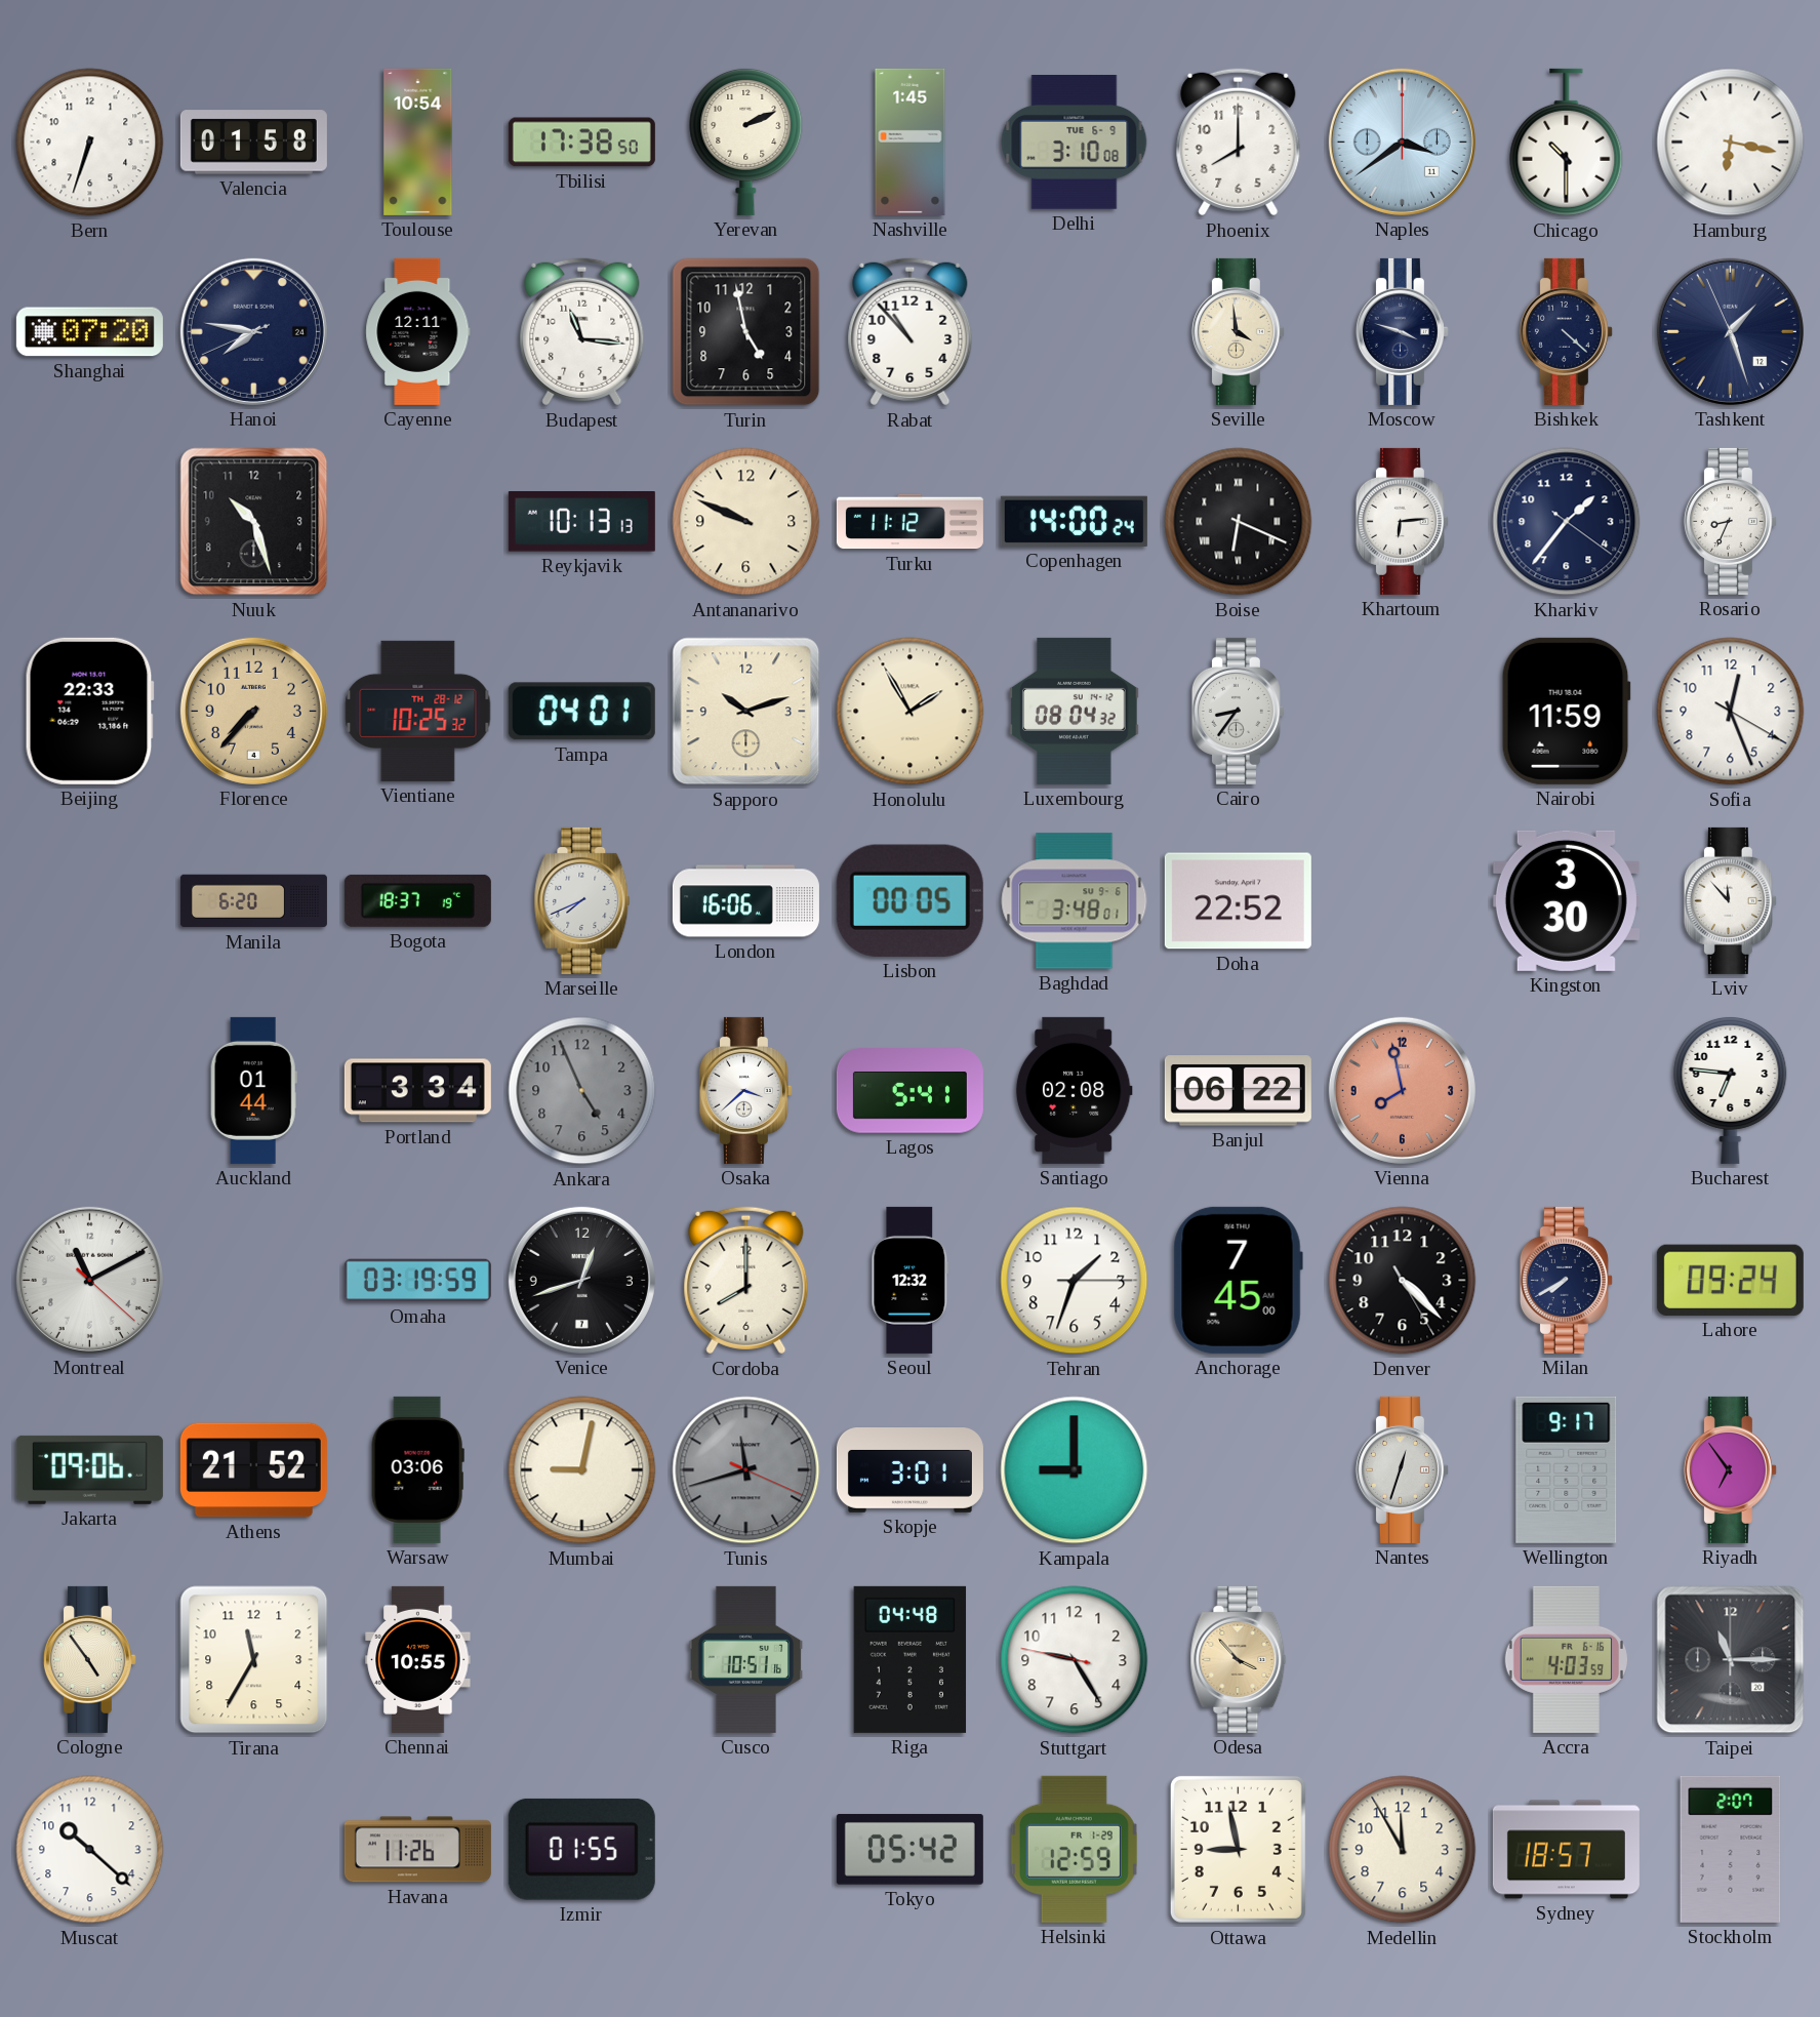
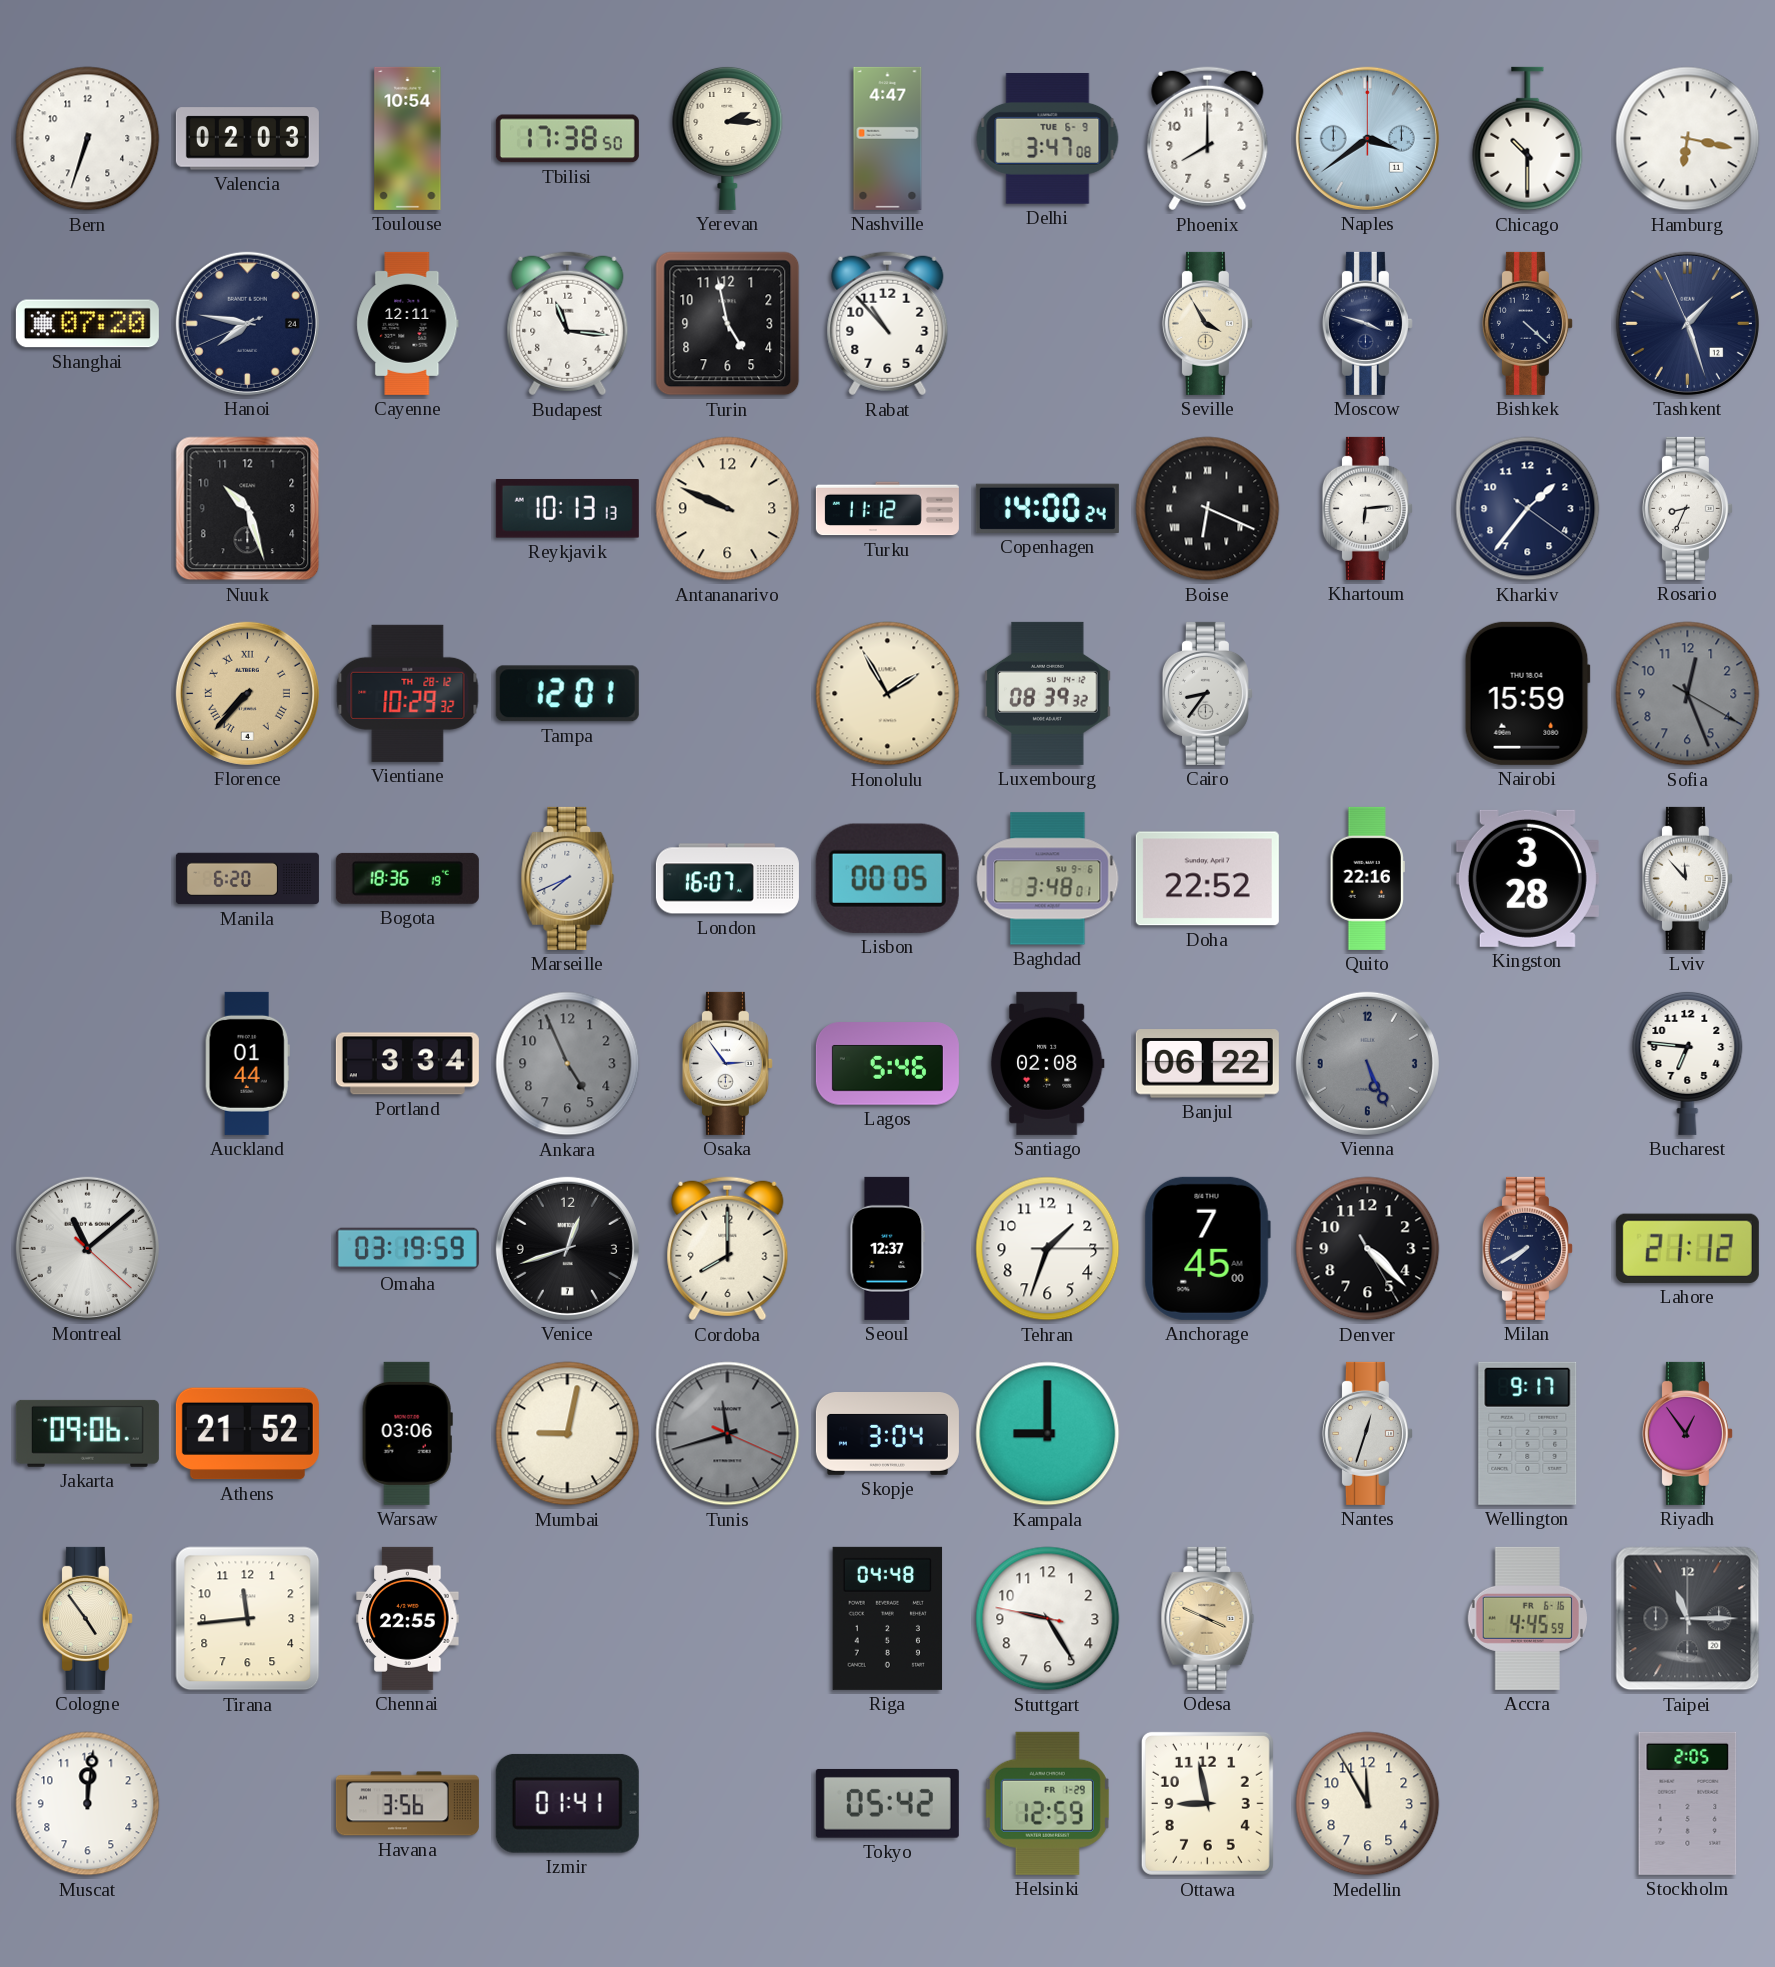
Valencia: 01:58 -> 02:03
Yerevan: 2:11 -> 2:15
Nashville: 1:45 -> 4:47
Delhi: 3:10 -> 3:47
Seville: 3:59 -> 3:55
Beijing: 22:33 -> none
Florence numerals: Arabic -> Roman
Vientiane: 10:25 -> 10:29
Tampa: 04:01 -> 12:01
Sapporo: 10:12 -> none
Luxembourg: 08:04 -> 08:39
Nairobi: 11:59 -> 15:59
Sofia dial: white -> grey
Bogota: 18:37 -> 18:36
London: 16:06 -> 16:07
Quito: none -> 22:16
Kingston: 3:30 -> 3:28
Osaka: 3:38 -> 2:54
Lagos: 5:41 -> 5:46
Vienna: 7:58 -> 5:26
Vienna dial: salmon -> grey
Montreal: 11:10 -> 11:08
Seoul: 12:32 -> 12:37
Lahore: 09:24 -> 21:12
Skopje: 3:01 -> 3:04
Riyadh: 6:54 -> 12:54
Tirana: 11:35 -> 11:44
Chennai: 10:55 -> 22:55
Cusco: 10:51 -> none
Odesa: 3:53 -> 3:49
Accra: 4:03 -> 4:45
Muscat: 10:22 -> 12:01
Havana: 11:26 -> 3:56
Izmir: 01:55 -> 01:41
Sydney: 18:57 -> none
Stockholm: 2:07 -> 2:05
